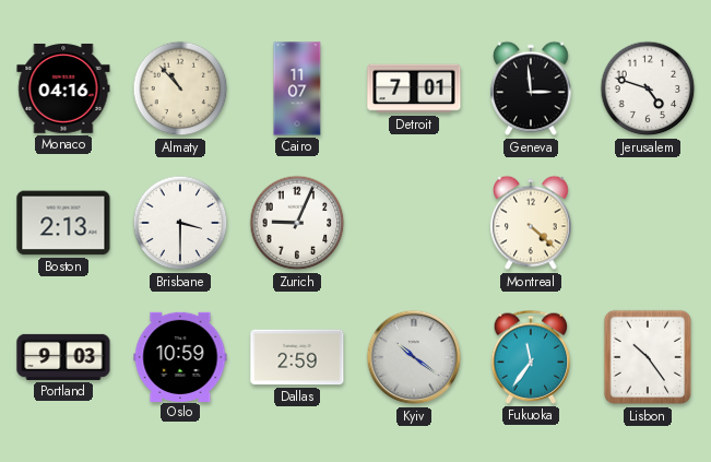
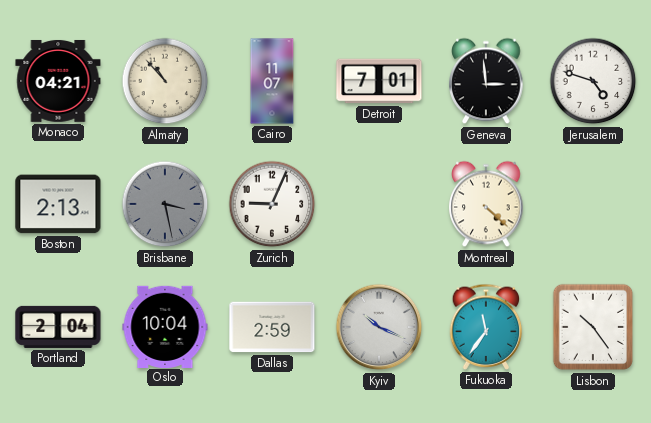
Monaco: 04:16 -> 04:21
Brisbane: 3:30 -> 3:28
Brisbane dial: white -> grey
Portland: 9:03 -> 2:04
Oslo: 10:59 -> 10:04
Kyiv: 10:21 -> 10:19
